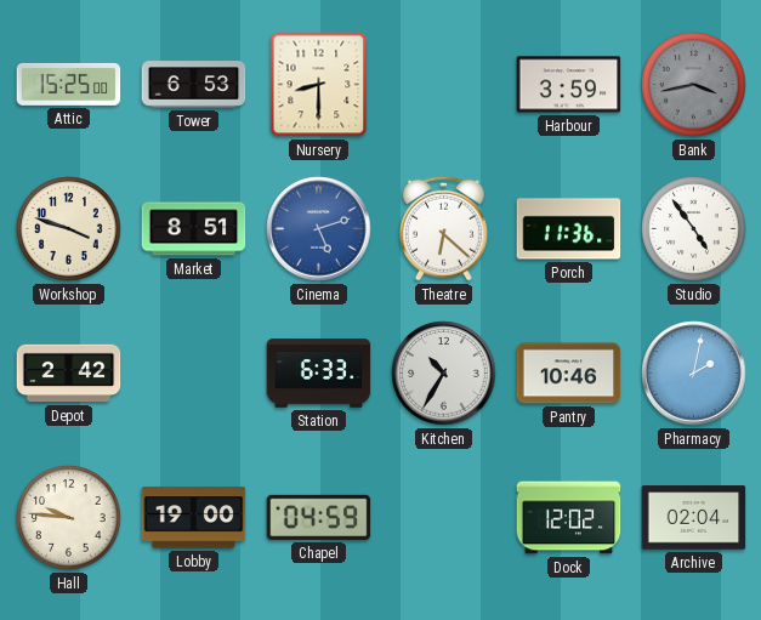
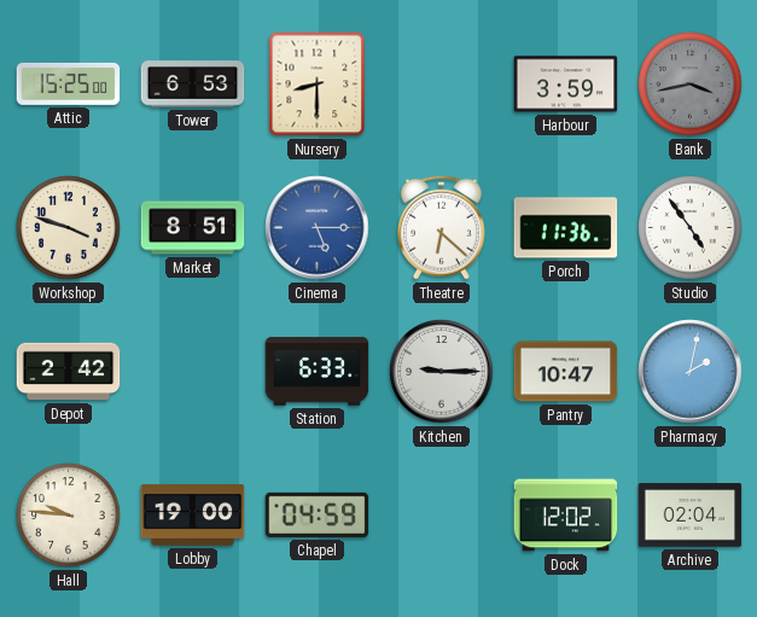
Cinema: 5:12 -> 5:15
Kitchen: 10:35 -> 9:15
Pantry: 10:46 -> 10:47
